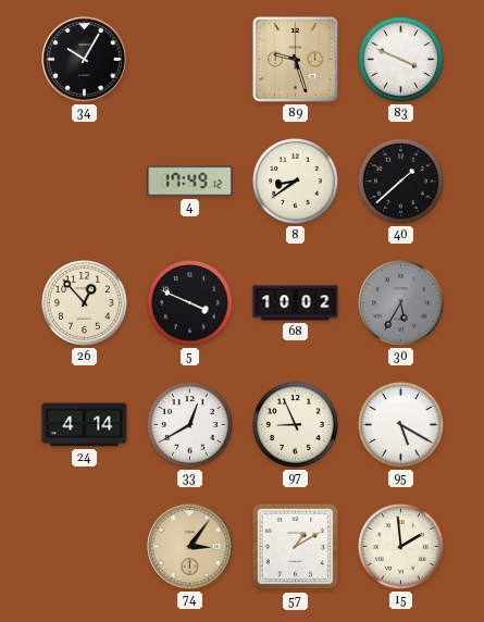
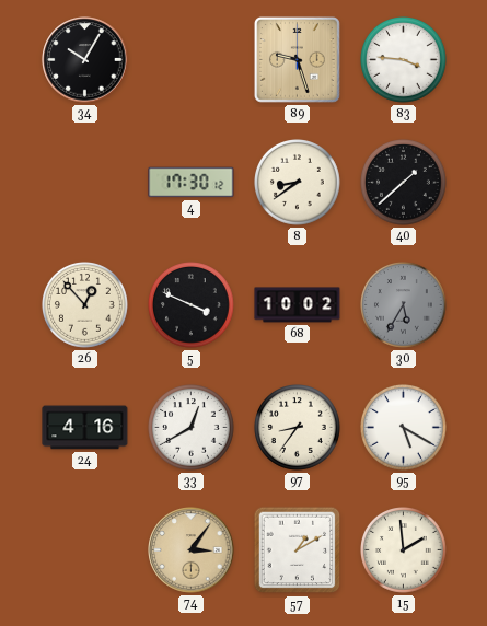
83: 3:49 -> 3:46
4: 17:49 -> 17:30
24: 4:14 -> 4:16
97: 8:56 -> 8:36
